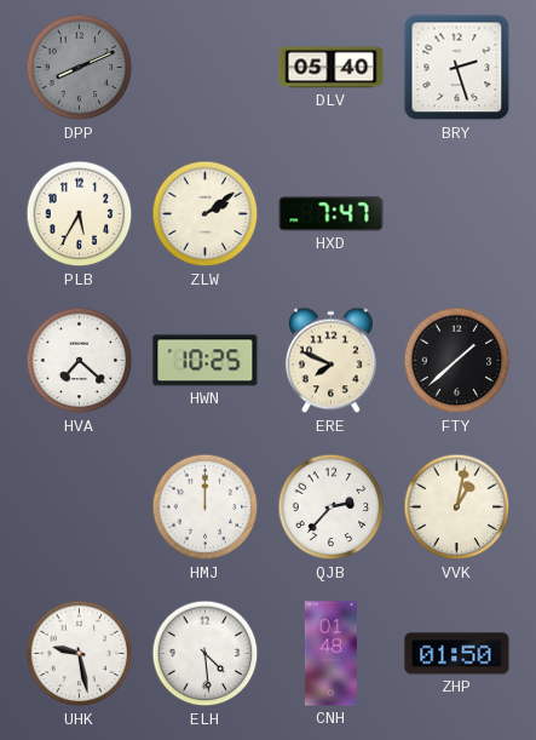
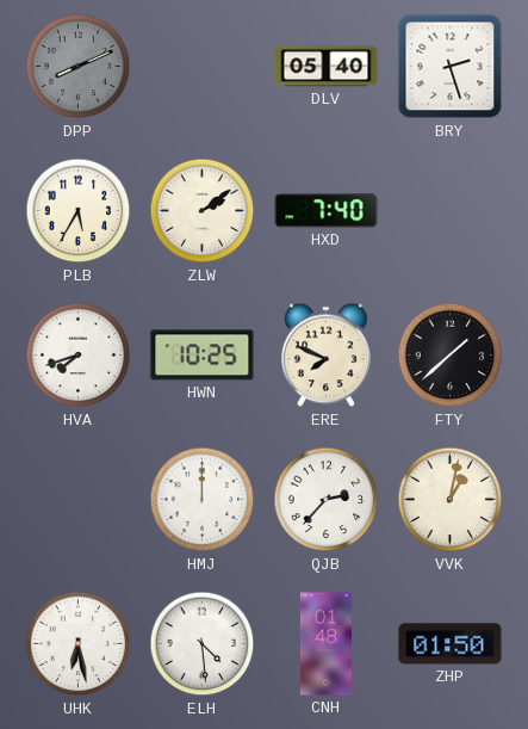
HXD: 7:47 -> 7:40
HVA: 7:22 -> 7:42
UHK: 9:28 -> 6:28
